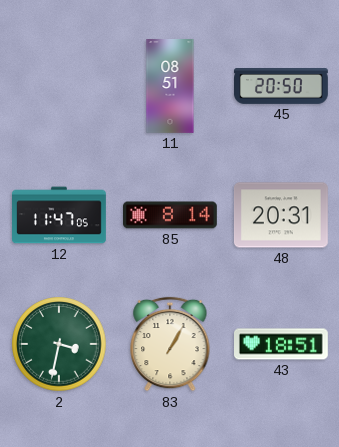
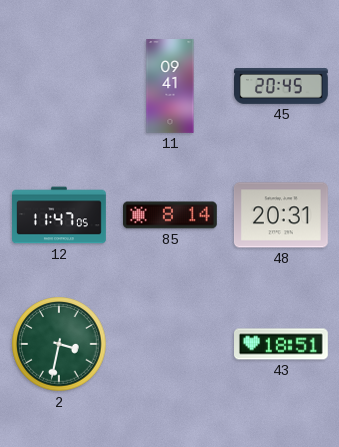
11: 08:51 -> 09:41
45: 20:50 -> 20:45
83: 1:05 -> none
